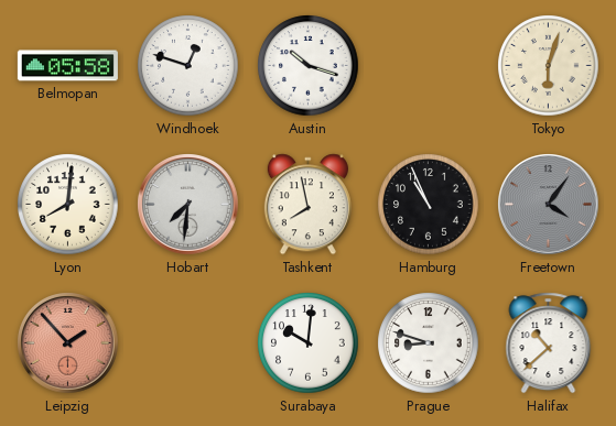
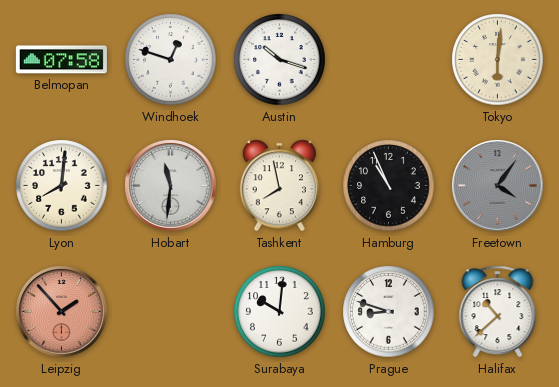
Belmopan: 05:58 -> 07:58
Tokyo: 6:03 -> 6:01
Hobart: 7:31 -> 11:31
